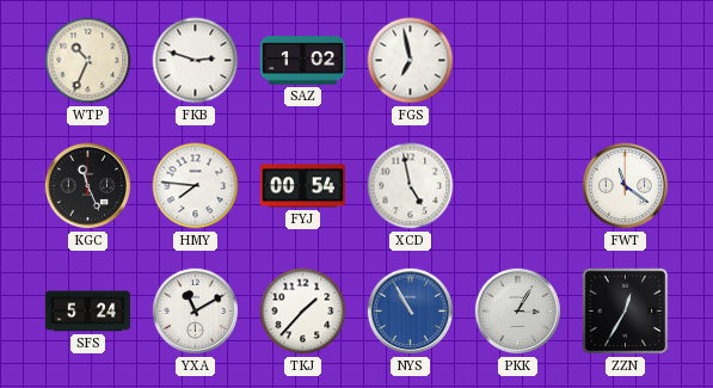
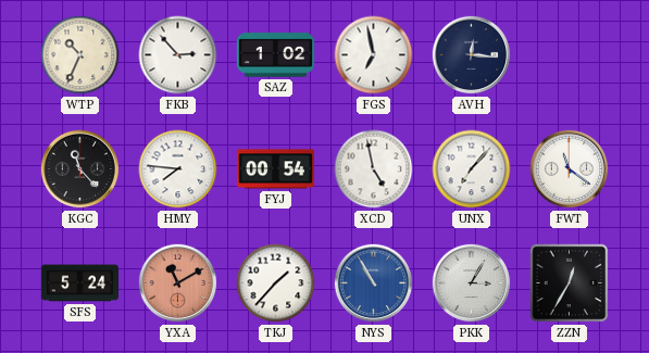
FKB: 2:48 -> 2:53
AVH: none -> 12:16
KGC: 11:26 -> 11:23
UNX: none -> 7:07
YXA dial: white -> salmon
